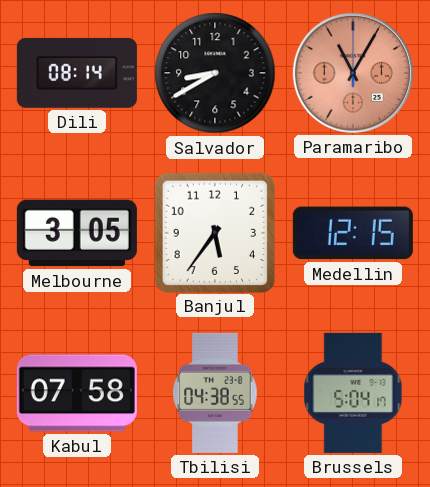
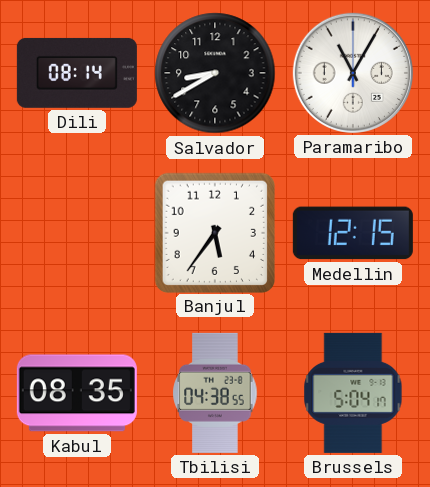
Paramaribo dial: salmon -> white
Melbourne: 3:05 -> none
Kabul: 07:58 -> 08:35
